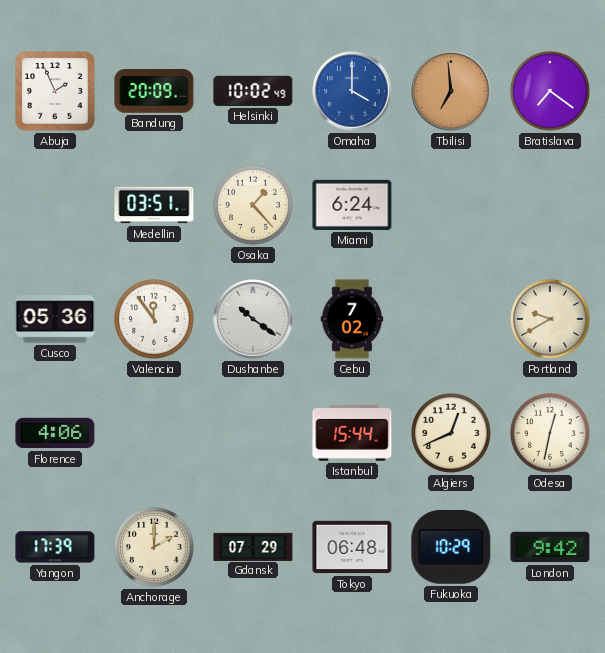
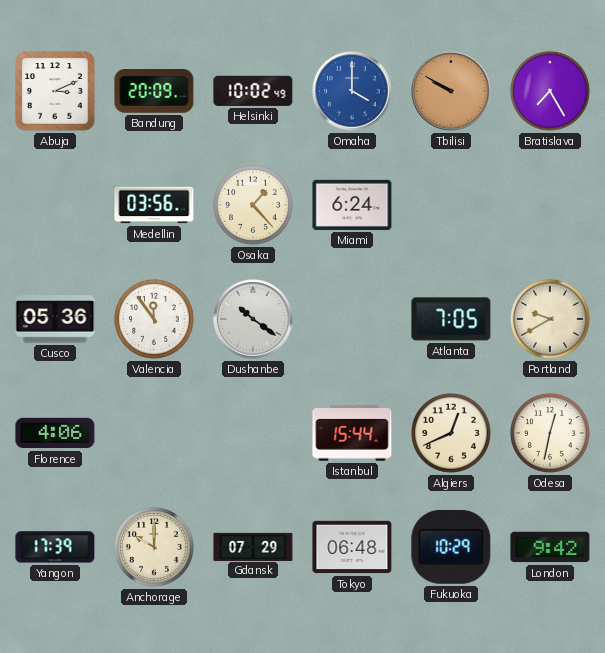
Abuja: 1:56 -> 3:11
Tbilisi: 6:59 -> 9:50
Bratislava: 7:21 -> 7:25
Medellin: 03:51 -> 03:56
Cebu: 7:02 -> none
Atlanta: none -> 7:05
Anchorage: 2:00 -> 10:00
